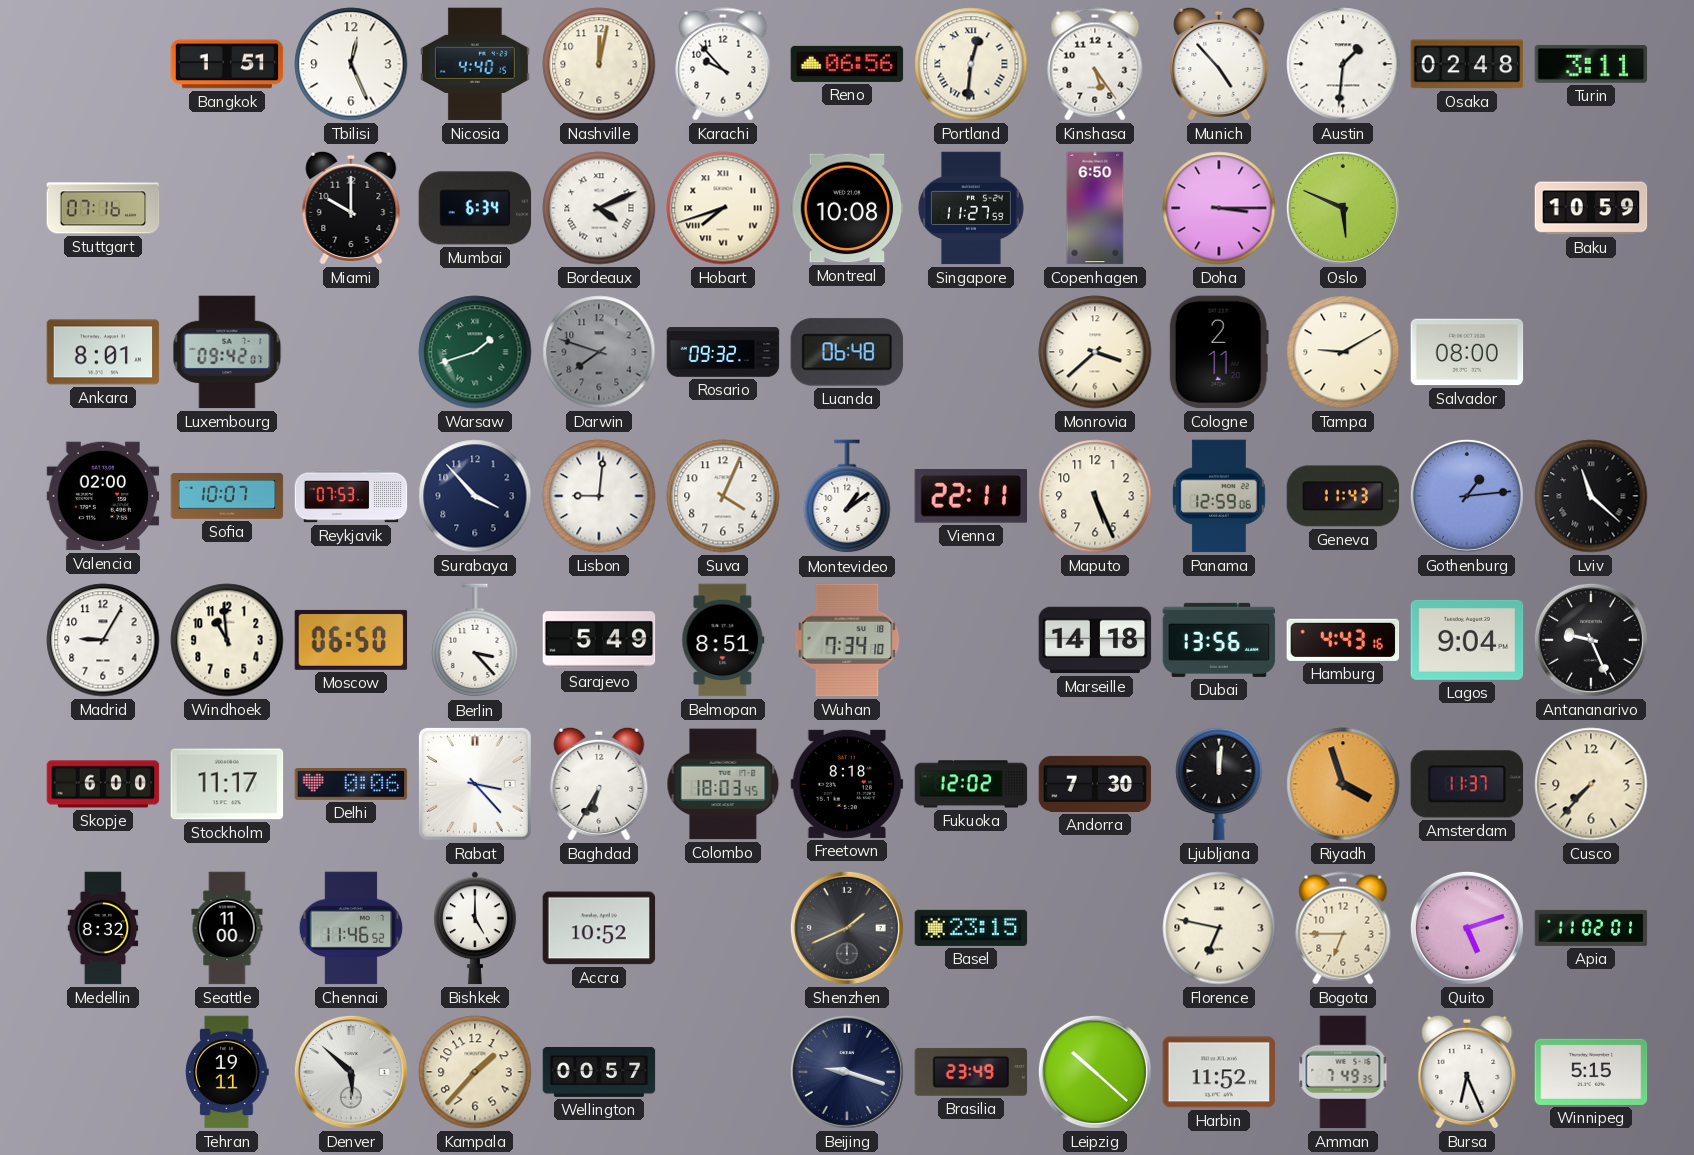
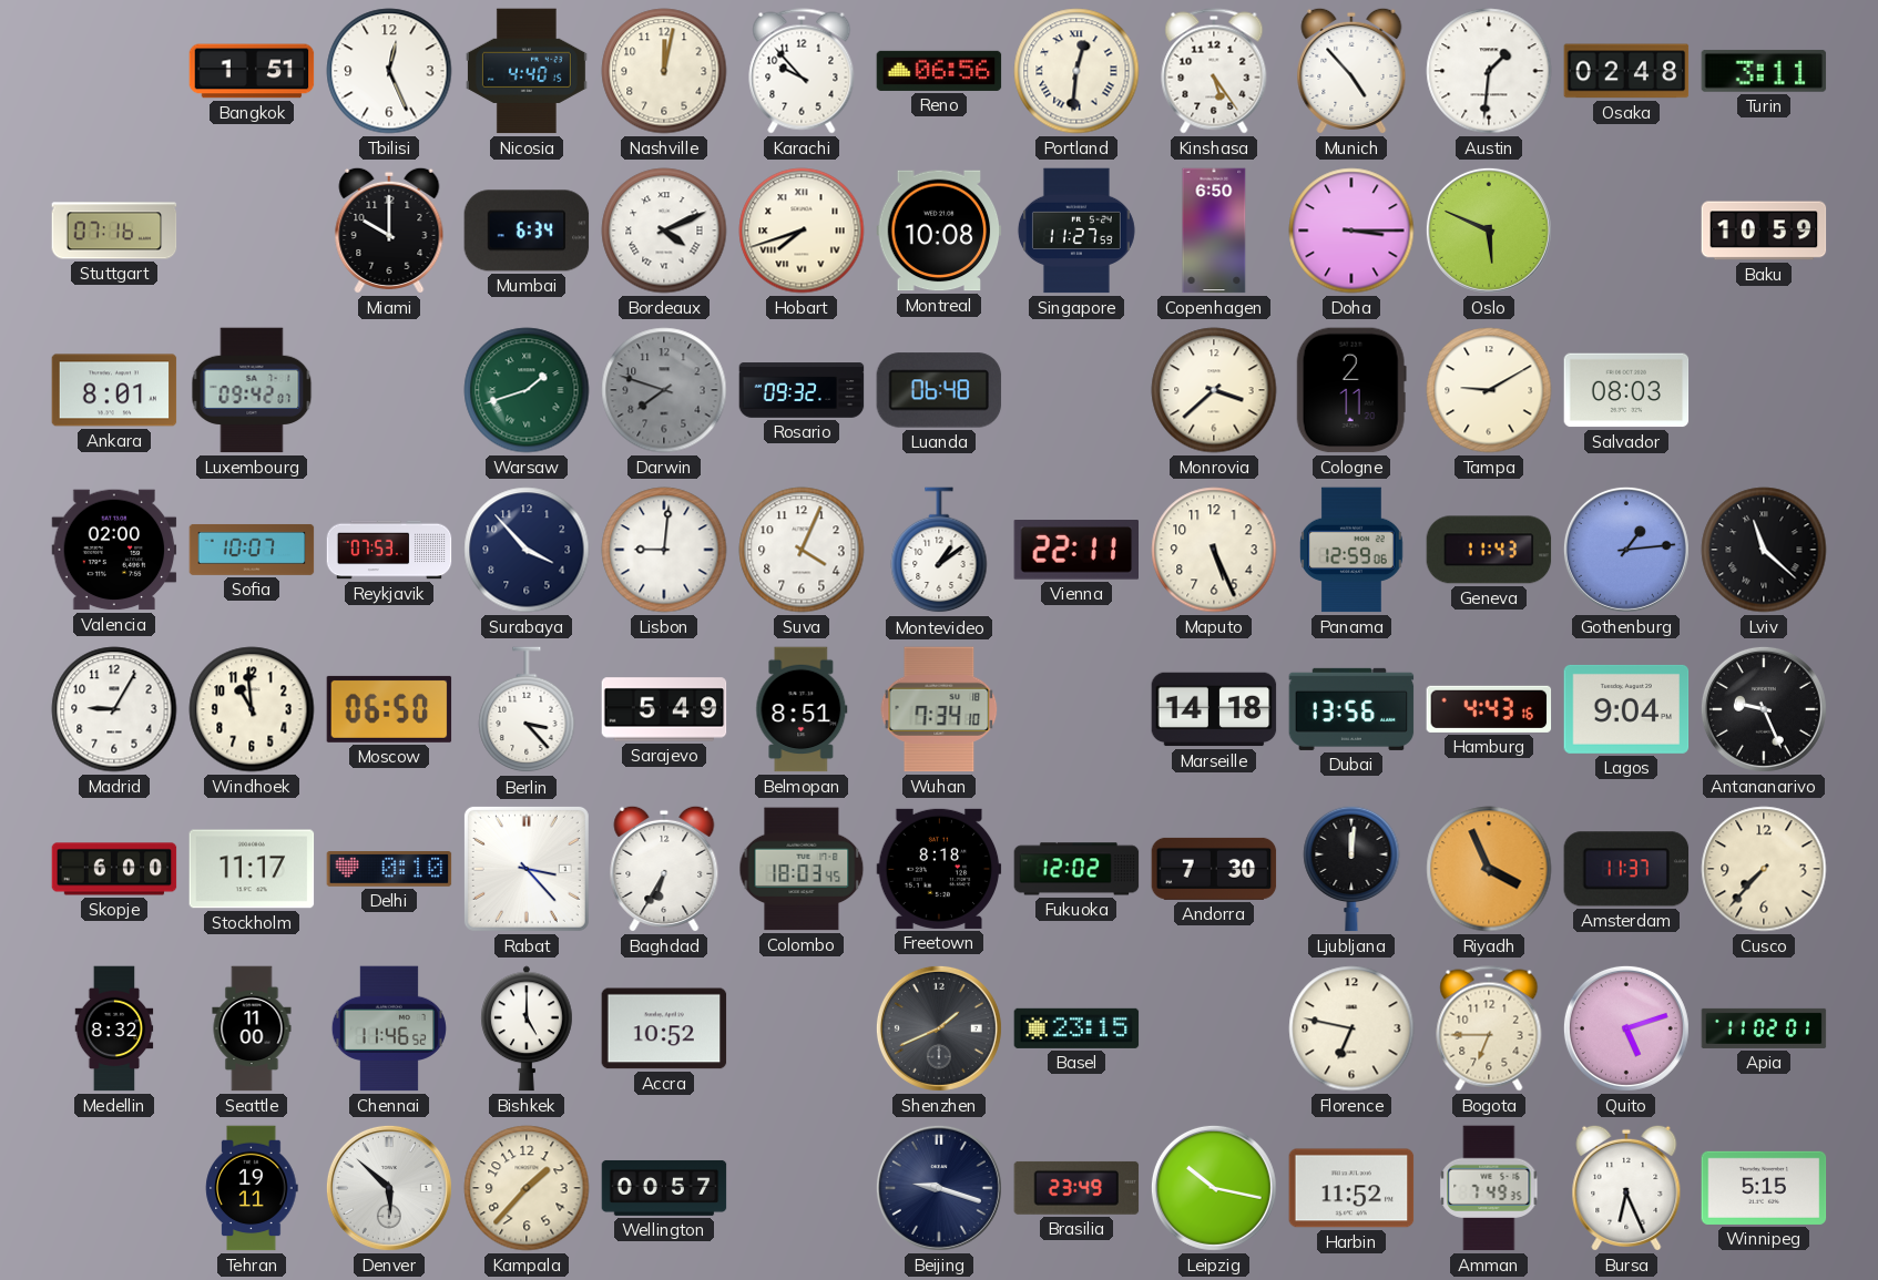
Salvador: 08:00 -> 08:03
Delhi: 0:06 -> 0:10
Riyadh: 3:57 -> 3:56
Leipzig: 10:22 -> 10:17
